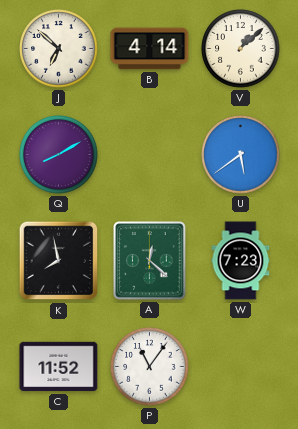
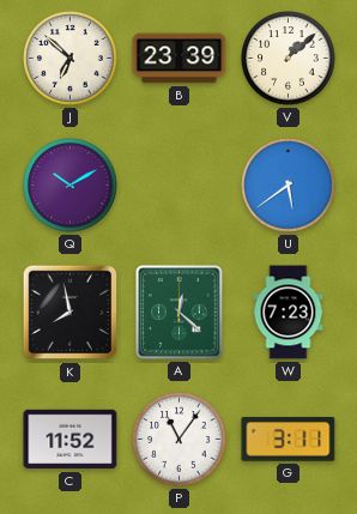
B: 4:14 -> 23:39
Q: 8:10 -> 10:10
G: none -> 3:11
